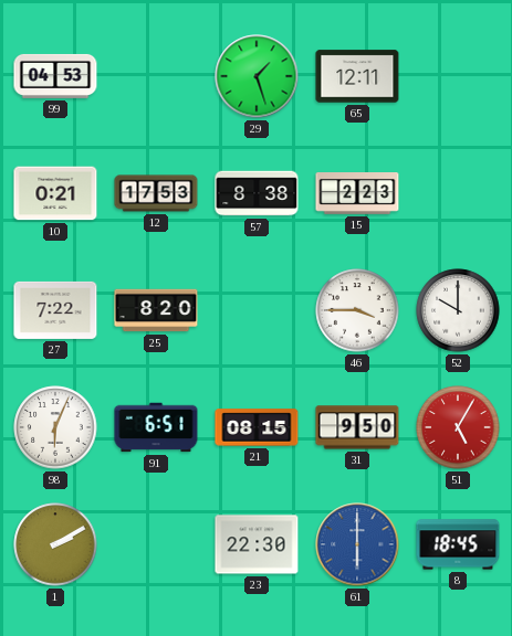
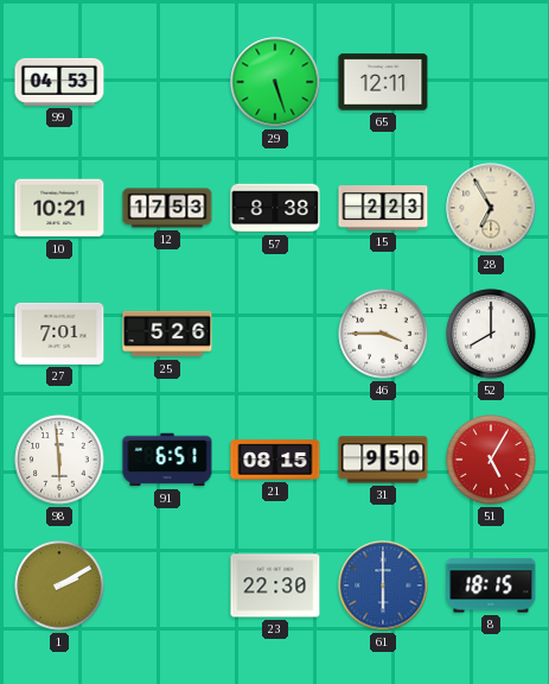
29: 1:27 -> 5:27
10: 0:21 -> 10:21
28: none -> 6:55
27: 7:22 -> 7:01
25: 8:20 -> 5:26
52: 10:00 -> 8:00
98: 6:04 -> 5:59
8: 18:45 -> 18:15
